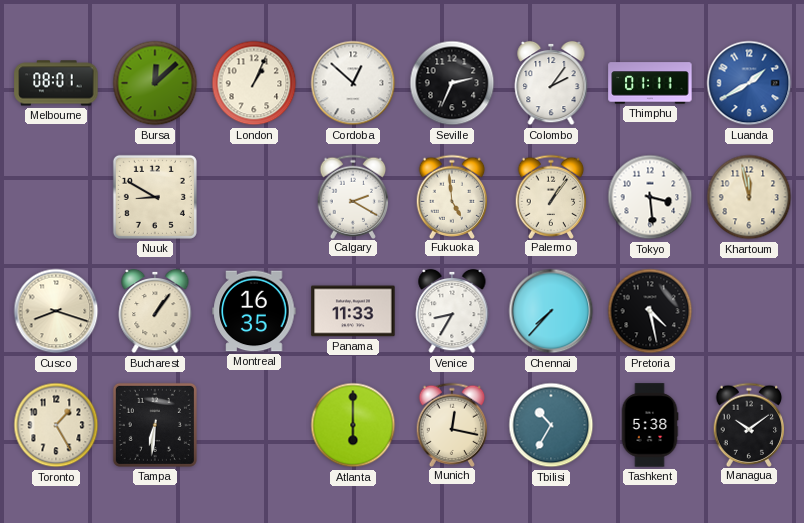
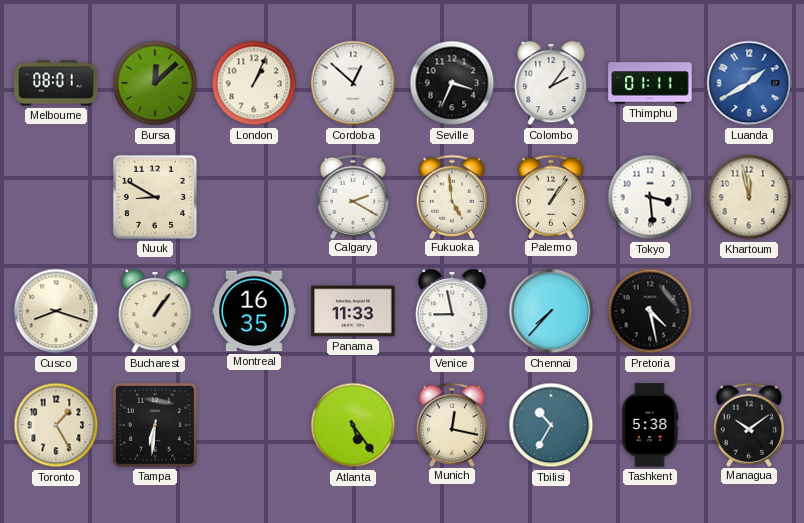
Seville: 2:34 -> 3:34
Venice: 8:35 -> 8:58
Atlanta: 6:00 -> 5:24
